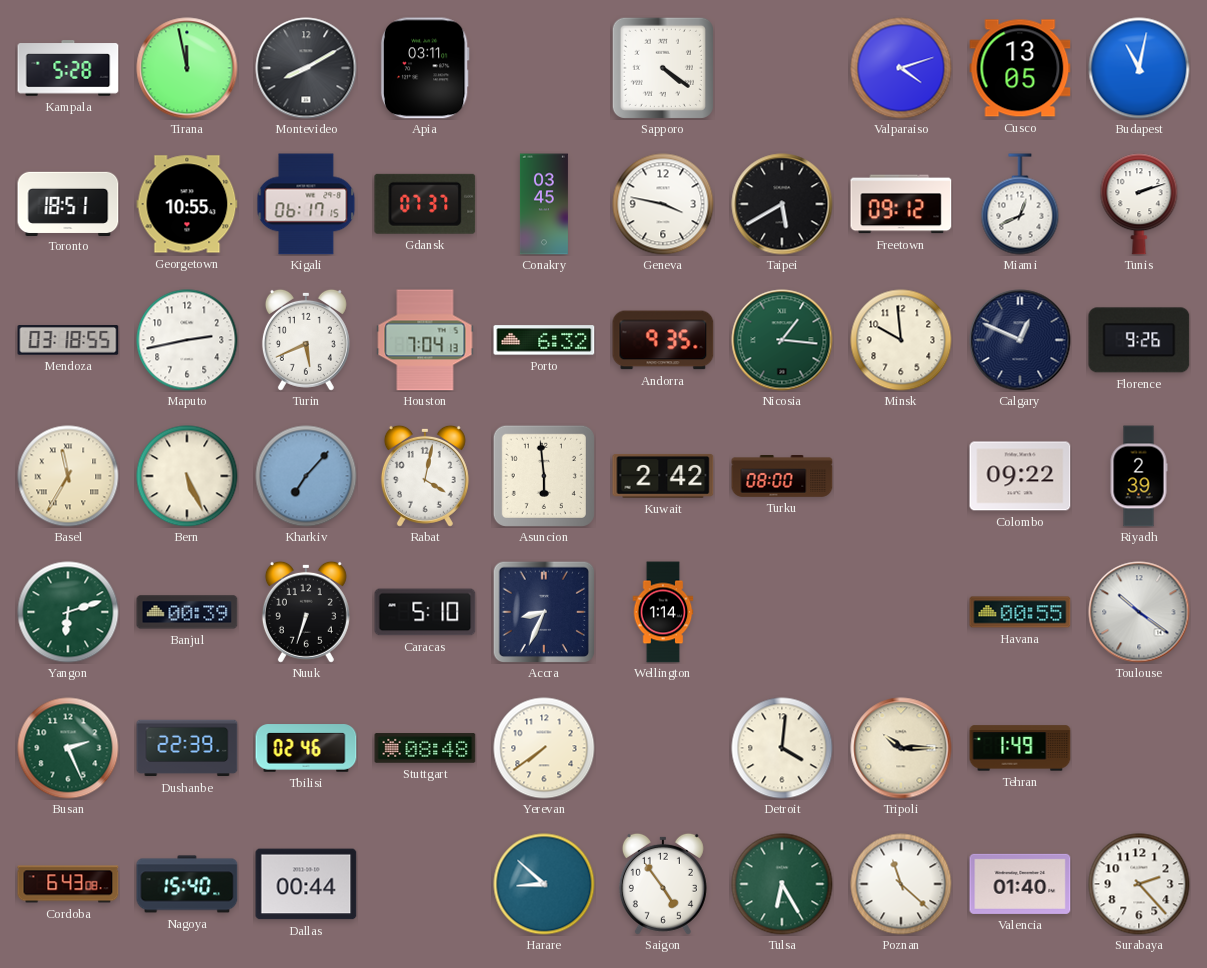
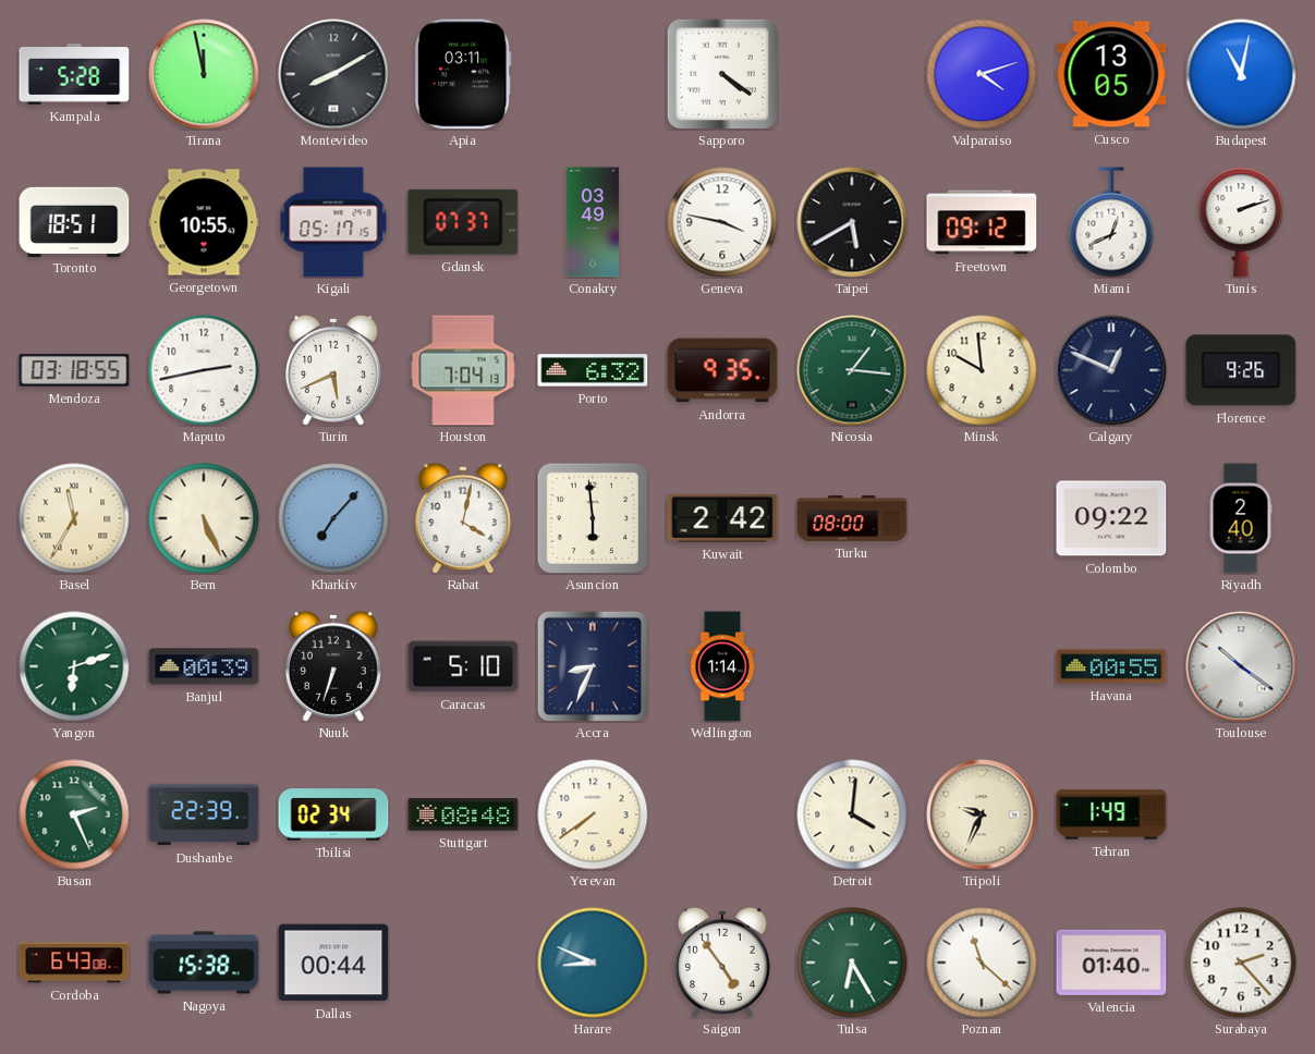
Kigali: 06:17 -> 05:17
Conakry: 03:45 -> 03:49
Riyadh: 2:39 -> 2:40
Tbilisi: 02:46 -> 02:34
Tripoli: 10:15 -> 9:34
Nagoya: 15:40 -> 15:38
Harare: 8:52 -> 8:49
